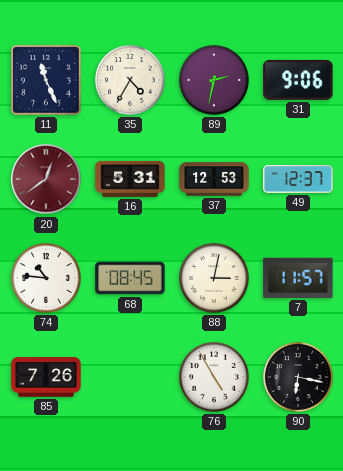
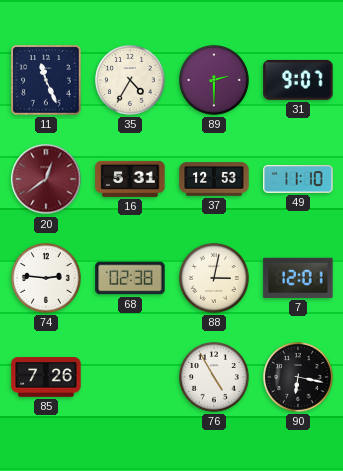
89: 2:32 -> 2:30
31: 9:06 -> 9:07
49: 12:37 -> 11:10
74: 10:46 -> 2:46
68: 08:45 -> 02:38
7: 11:57 -> 12:01
